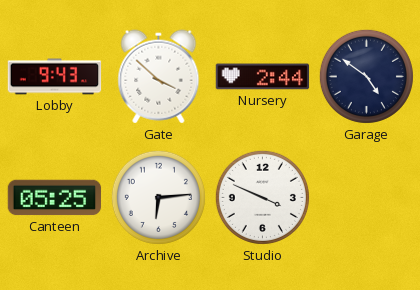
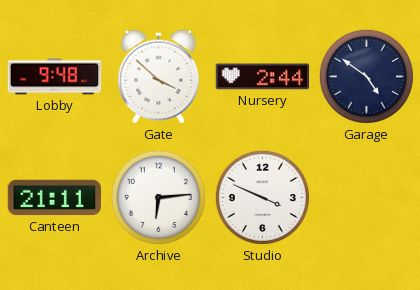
Lobby: 9:43 -> 9:48
Canteen: 05:25 -> 21:11
